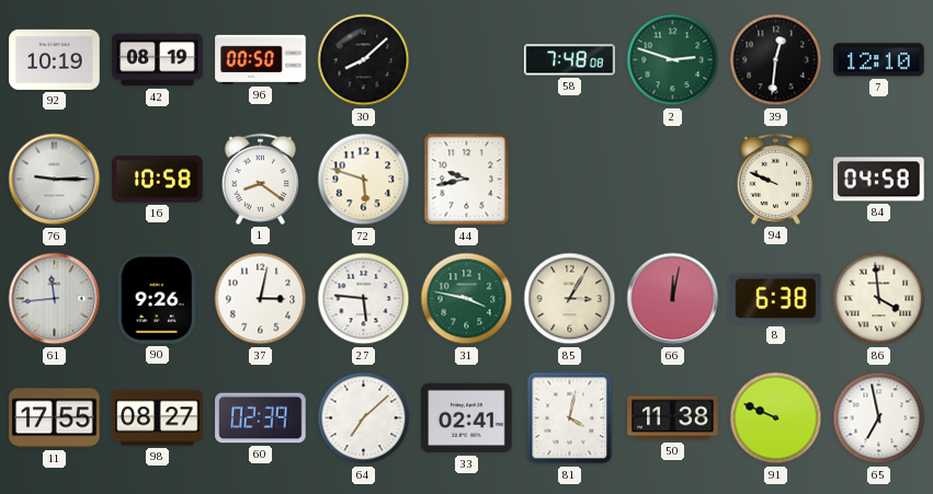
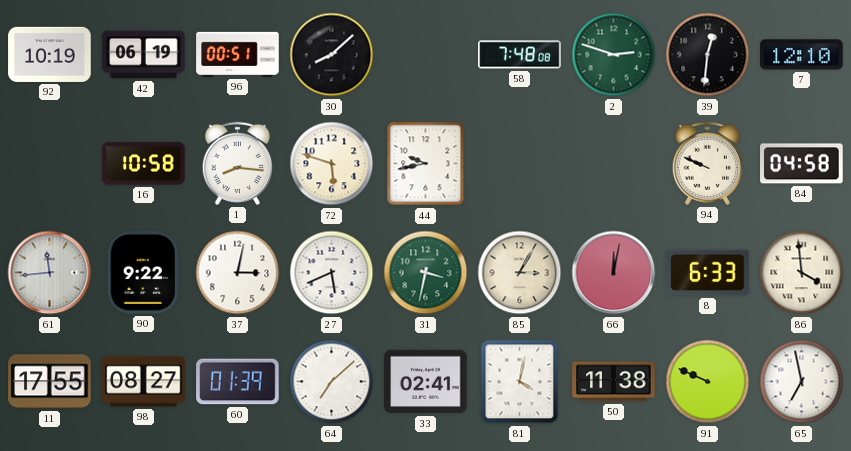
42: 08:19 -> 06:19
96: 00:50 -> 00:51
76: 9:15 -> none
1: 8:21 -> 8:16
90: 9:26 -> 9:22
27: 5:46 -> 5:41
31: 3:47 -> 3:32
8: 6:38 -> 6:33
60: 02:39 -> 01:39
